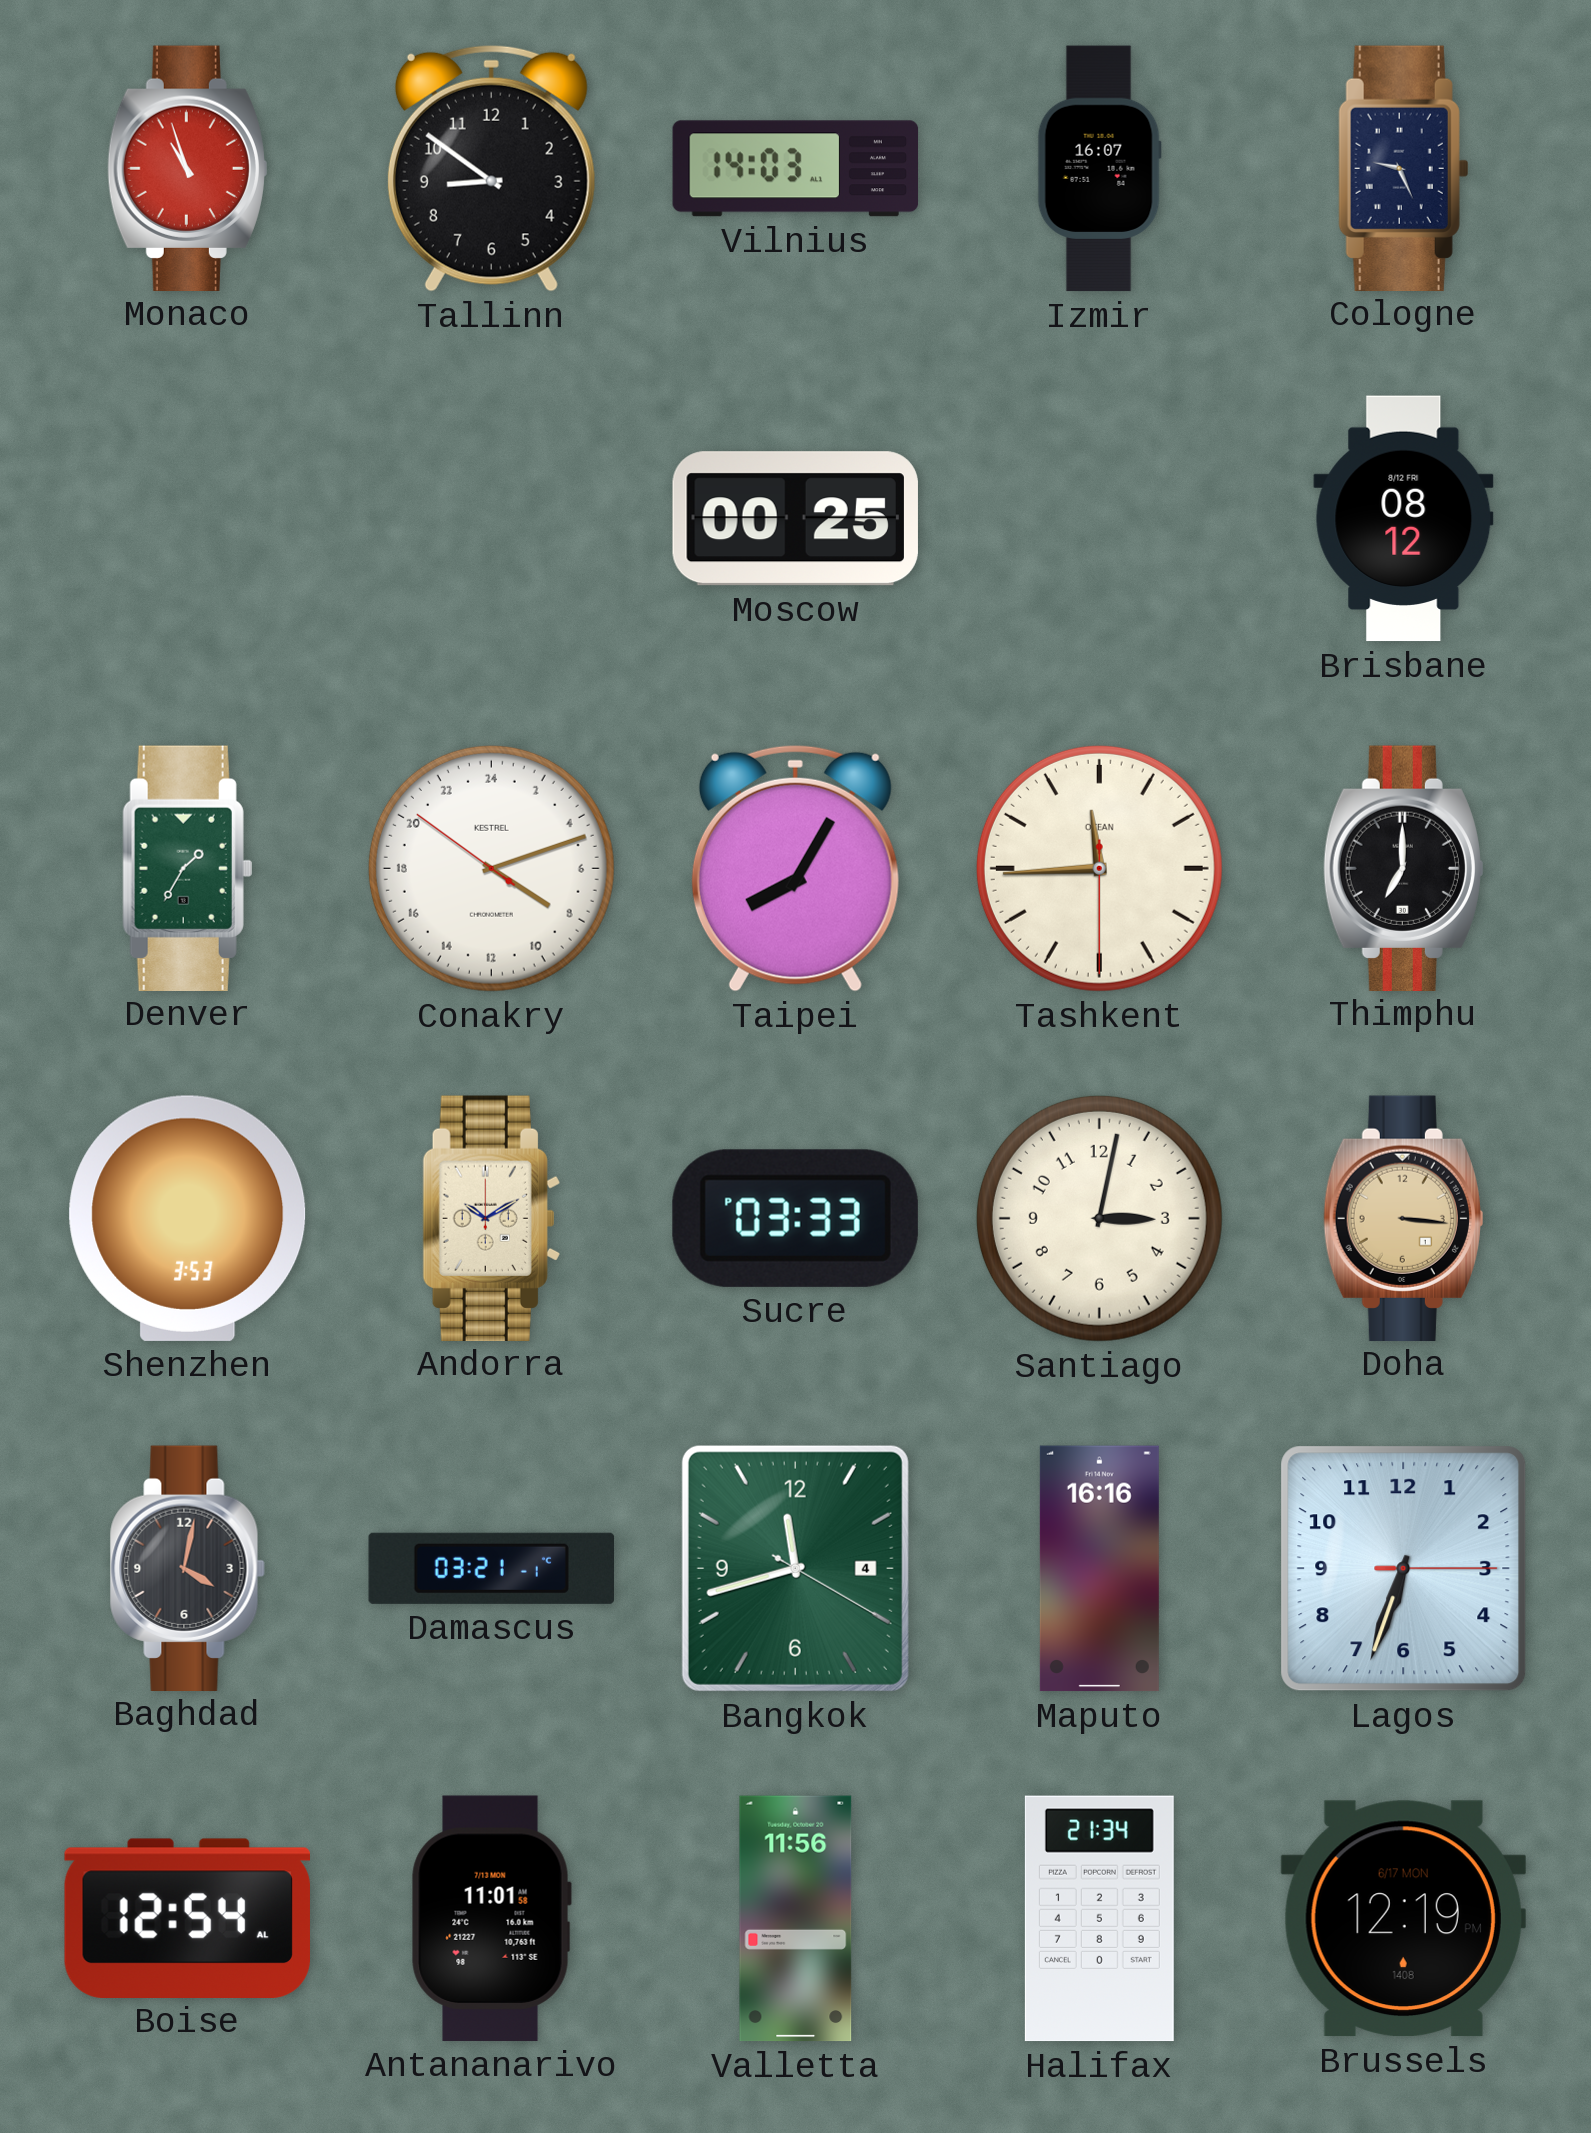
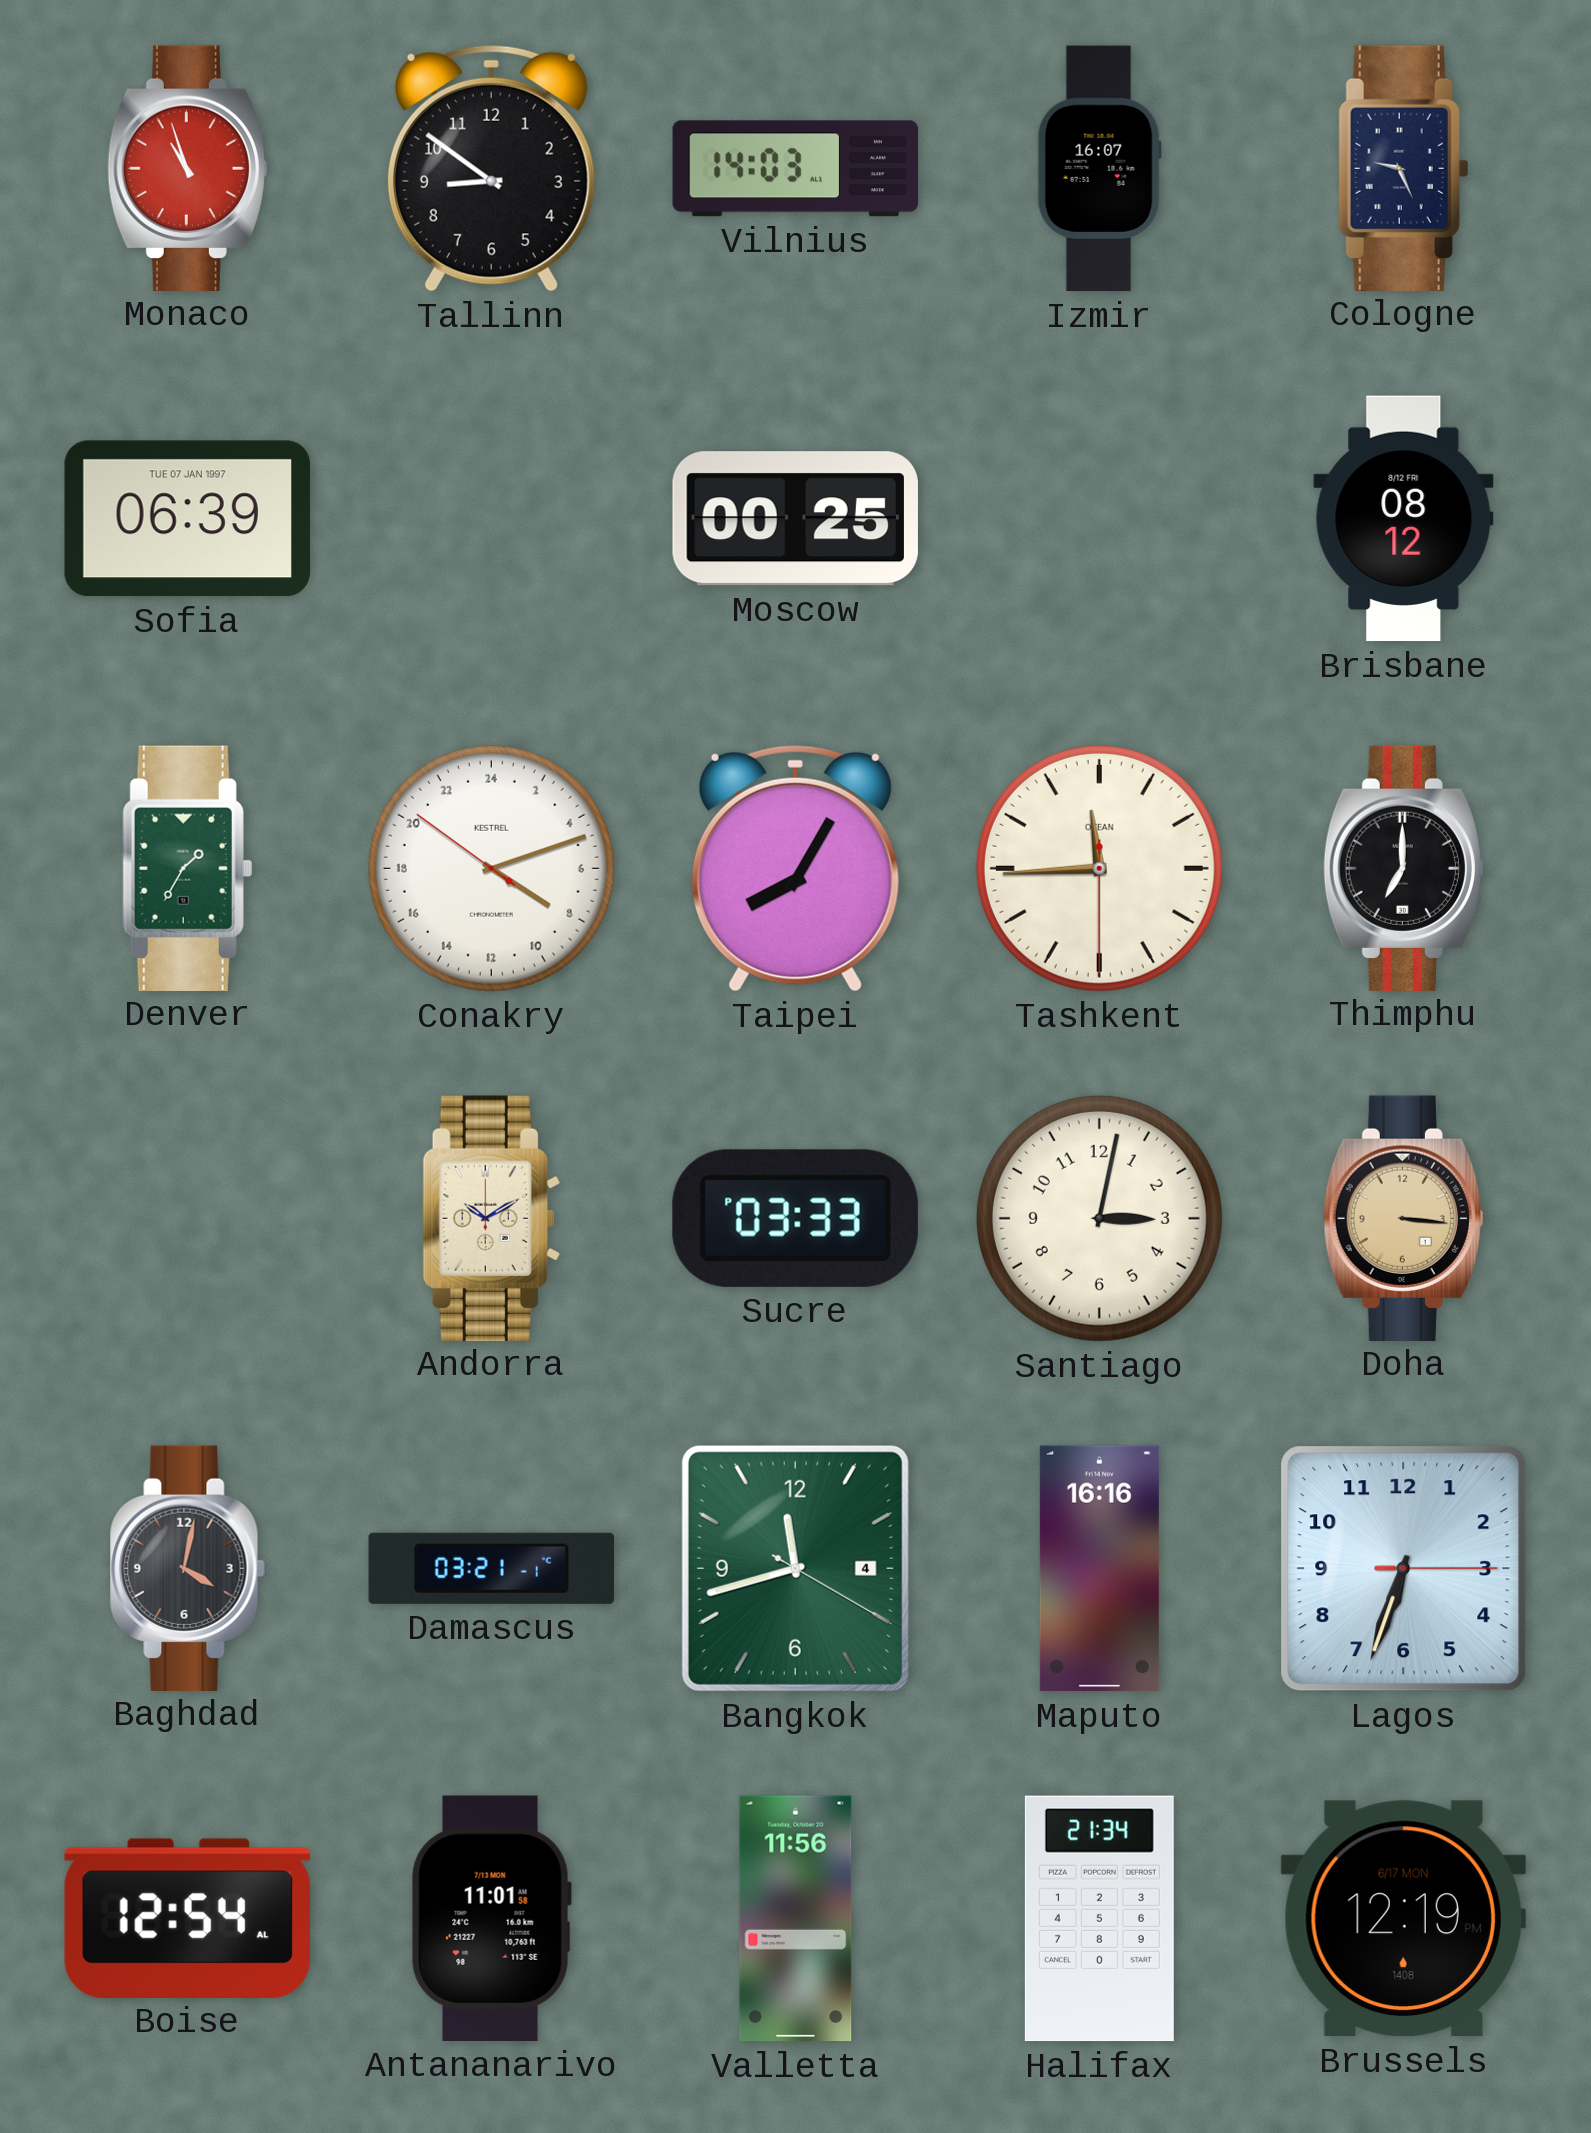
Sofia: none -> 06:39
Shenzhen: 3:53 -> none
